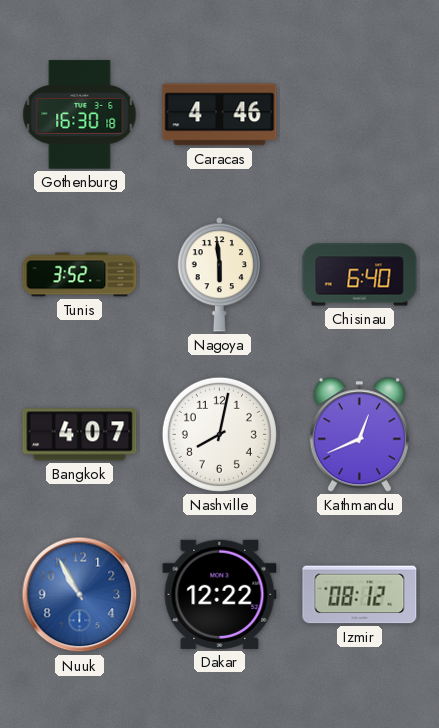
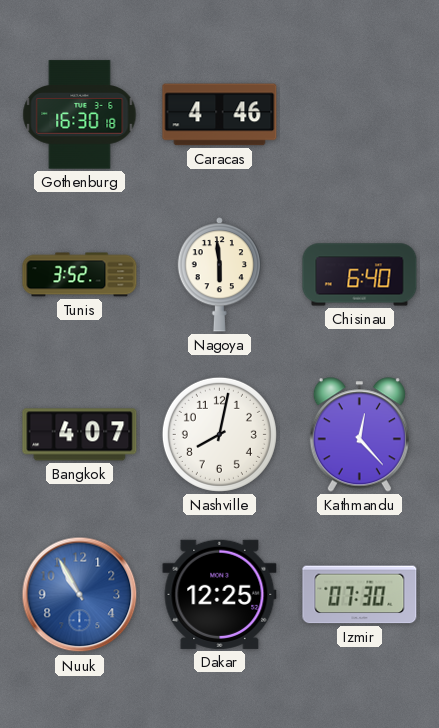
Kathmandu: 12:41 -> 12:23
Dakar: 12:22 -> 12:25
Izmir: 08:12 -> 07:30
